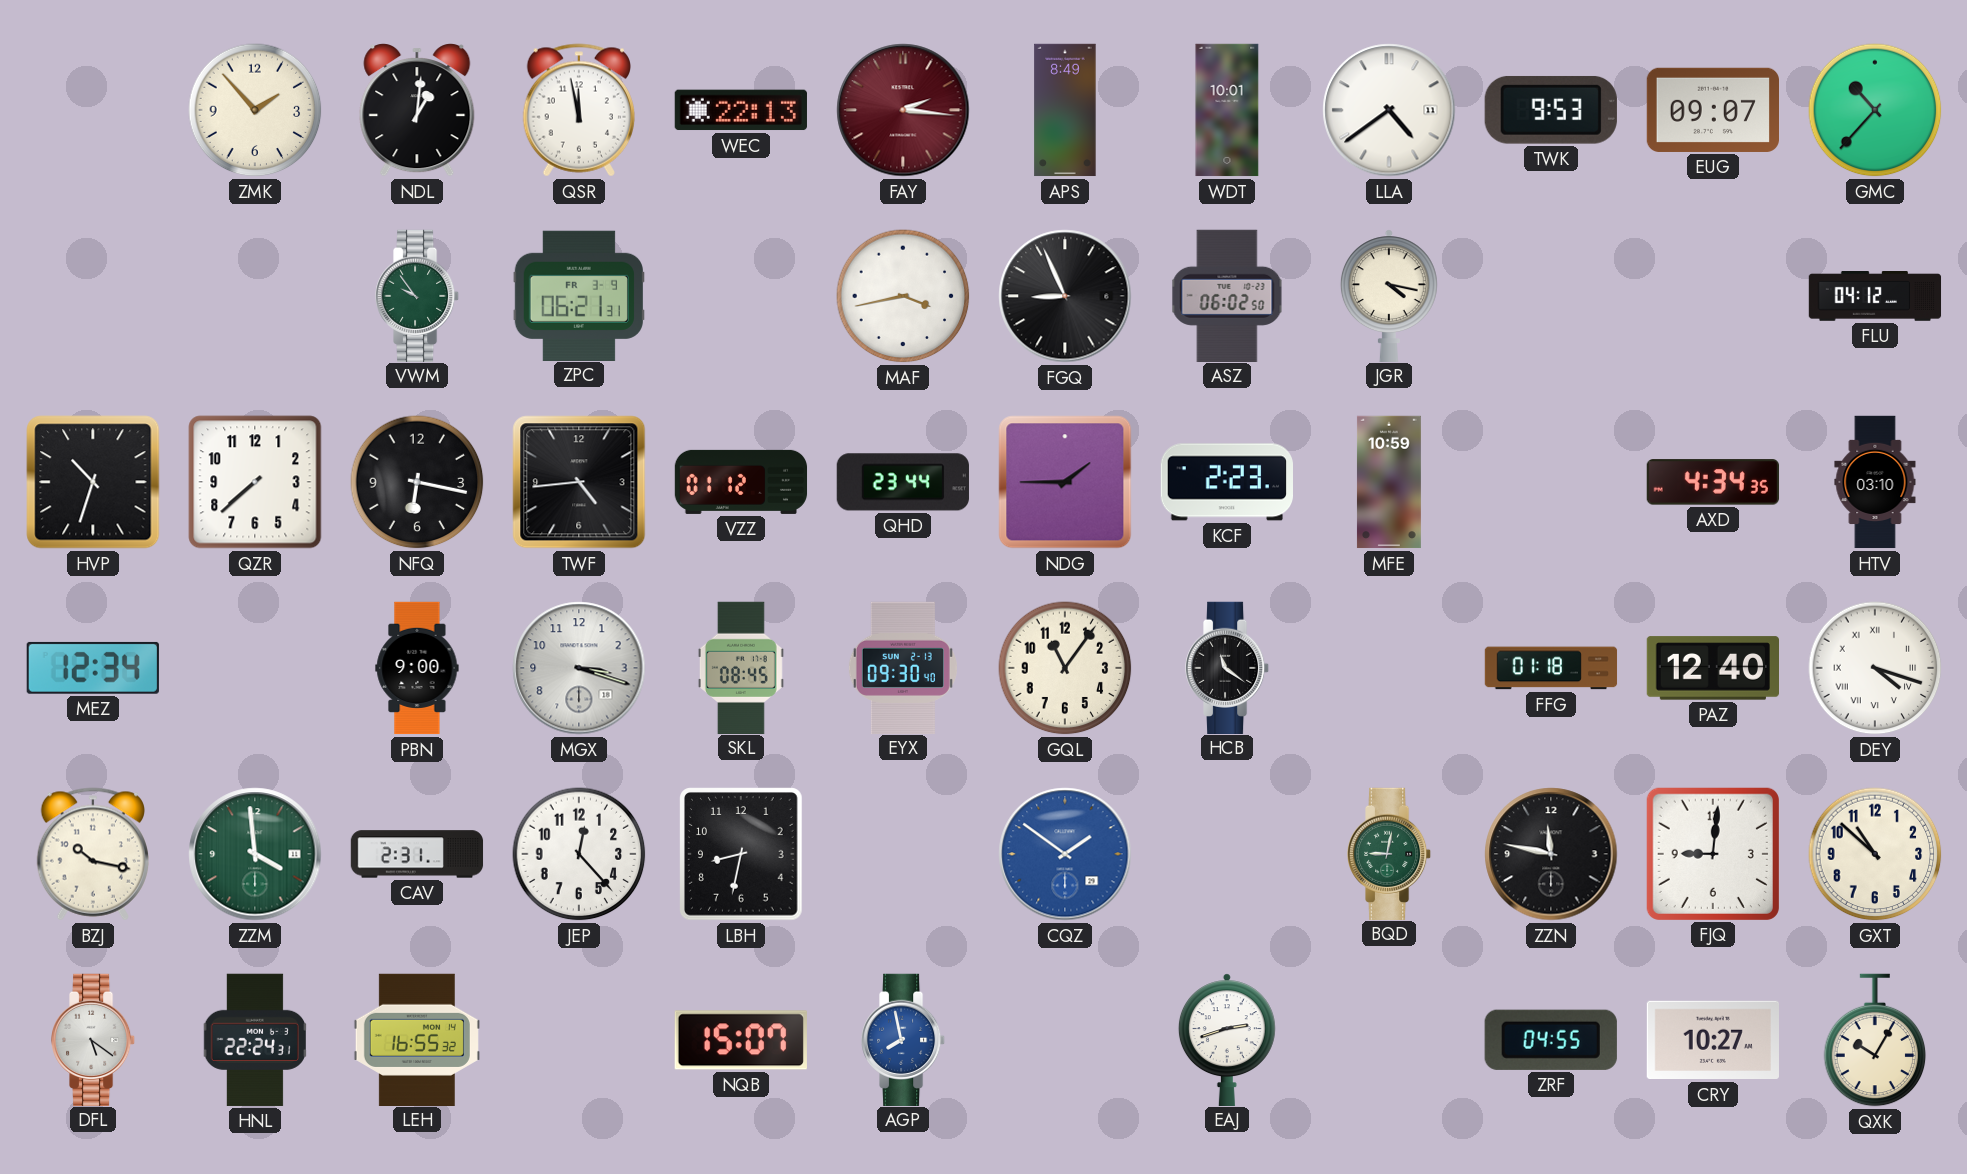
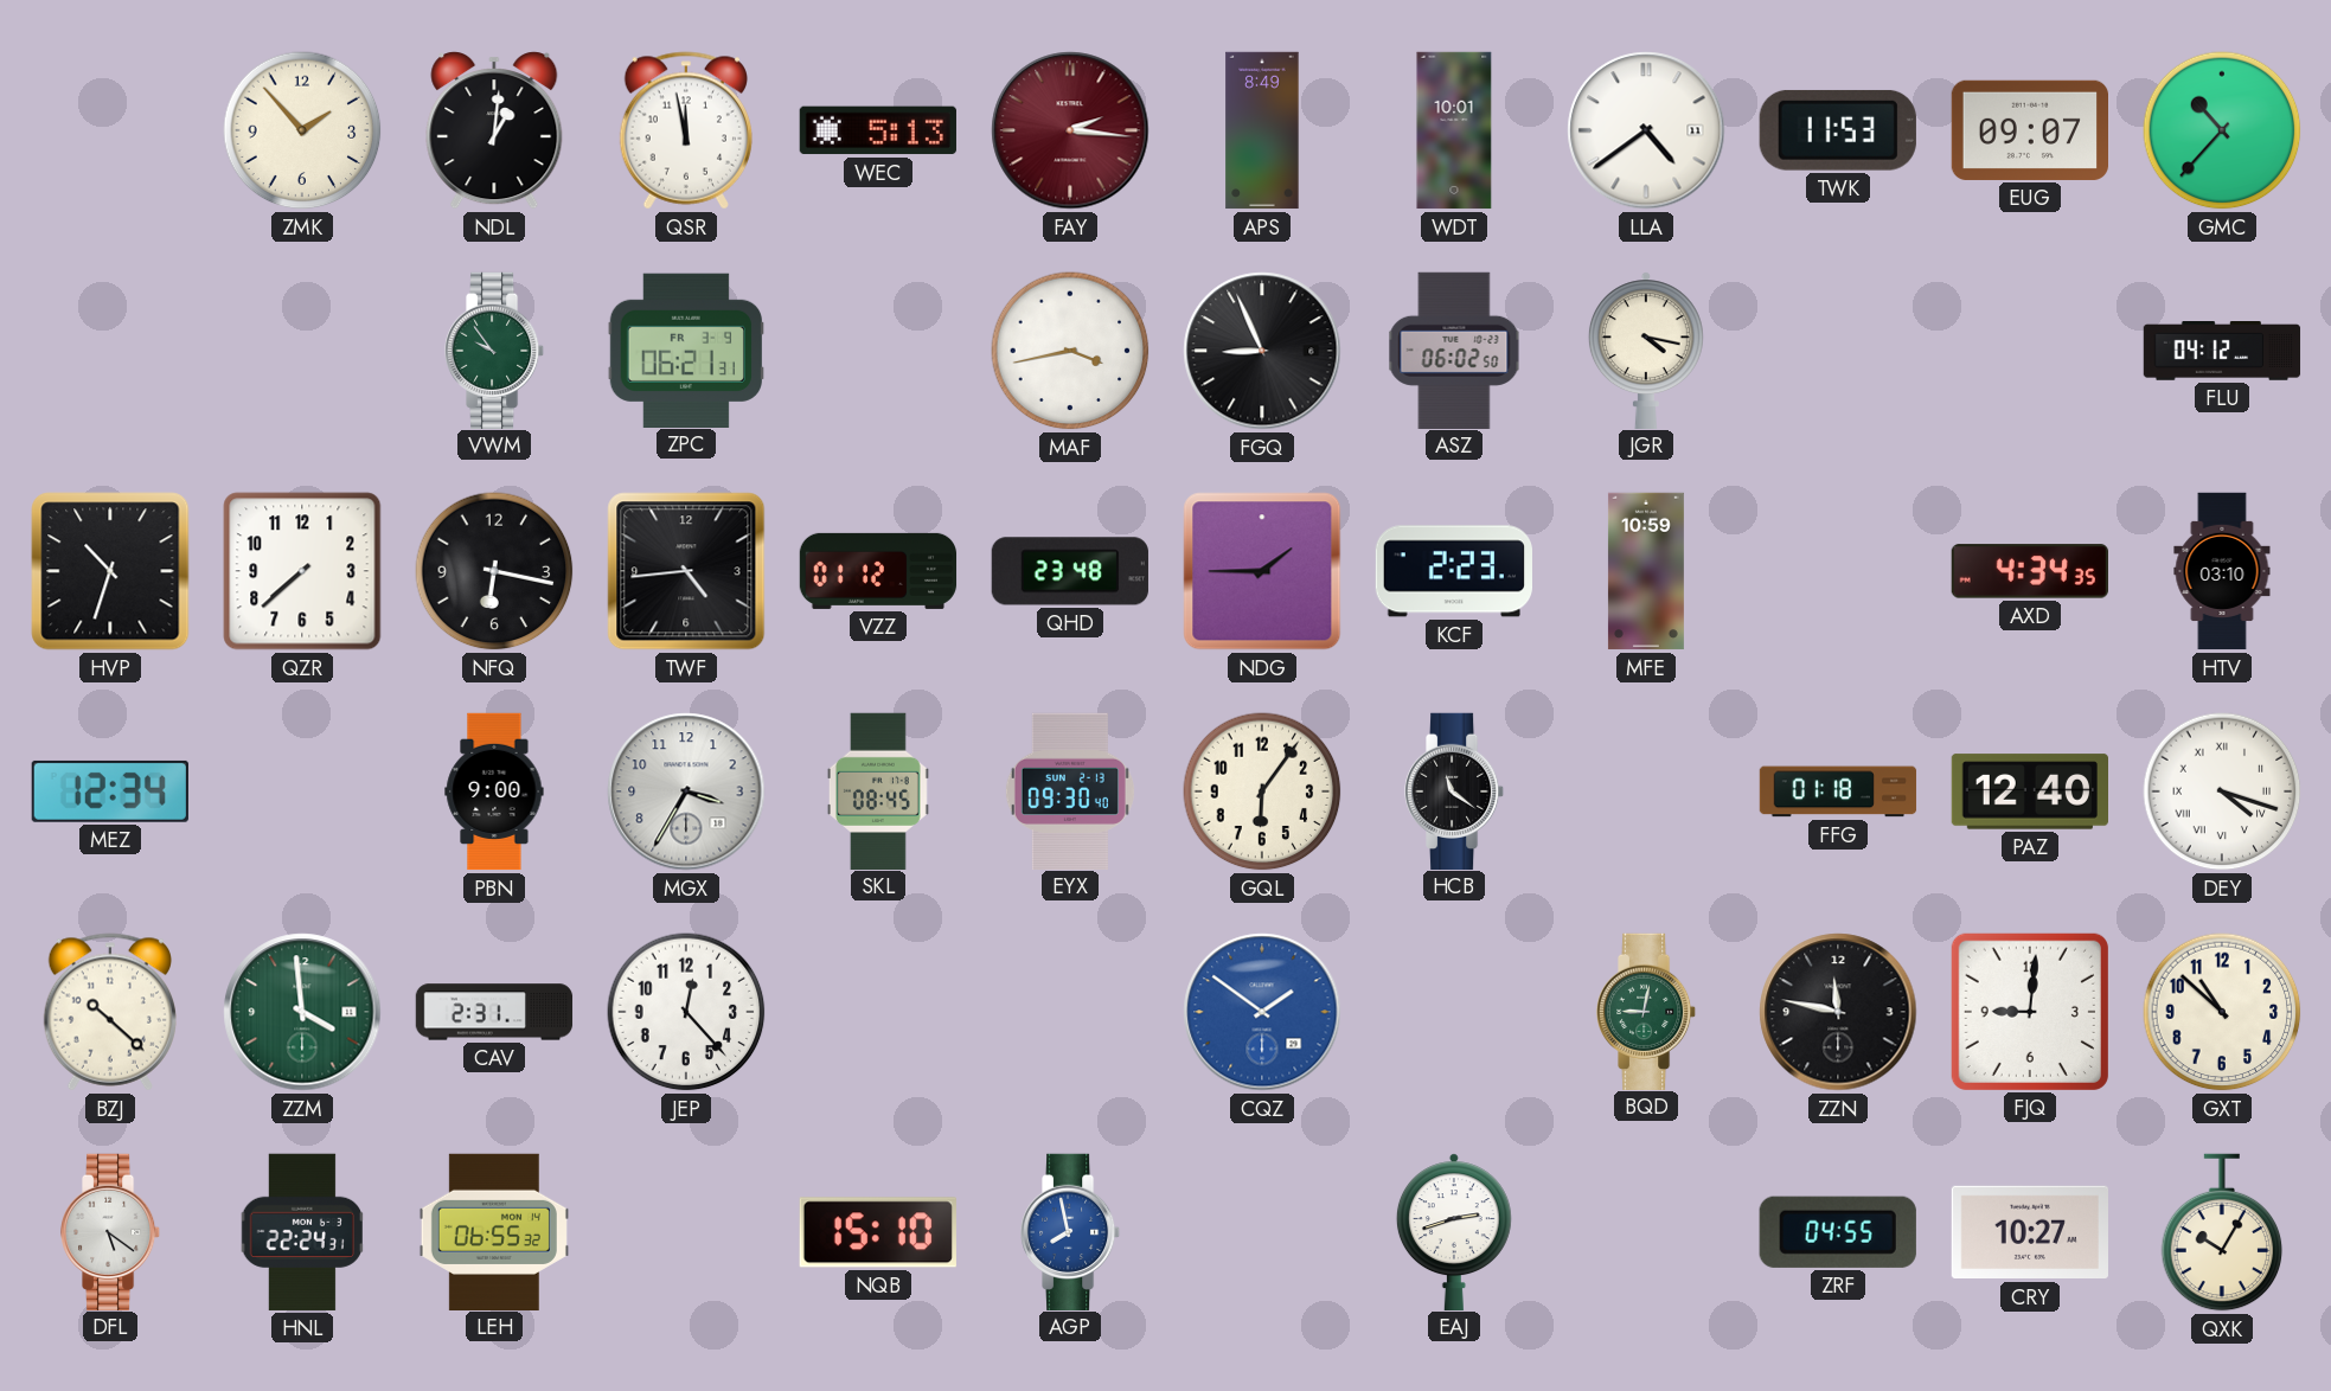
WEC: 22:13 -> 5:13
TWK: 9:53 -> 11:53
QHD: 23:44 -> 23:48
MGX: 3:18 -> 3:35
GQL: 11:06 -> 6:06
BZJ: 10:17 -> 10:22
LBH: 8:32 -> none
LEH: 16:55 -> 06:55
NQB: 15:07 -> 15:10
